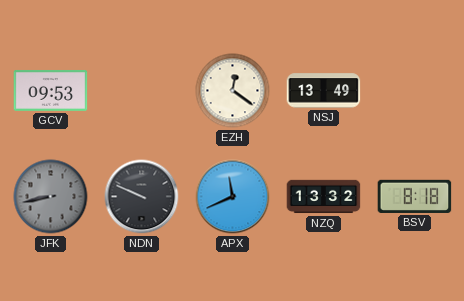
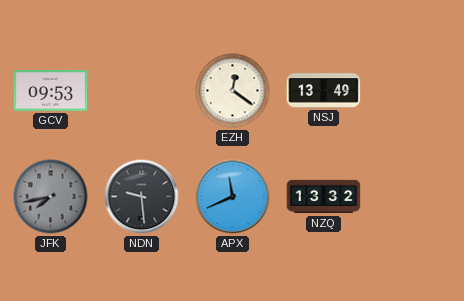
JFK: 8:43 -> 7:43
NDN: 9:49 -> 9:29
BSV: 8:18 -> none
